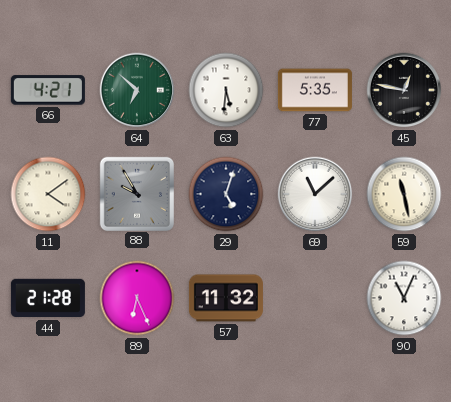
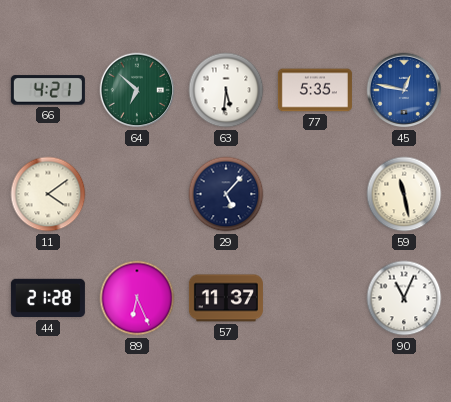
45 dial: black -> blue
88: 9:55 -> none
29: 5:03 -> 5:07
69: 11:08 -> none
57: 11:32 -> 11:37
